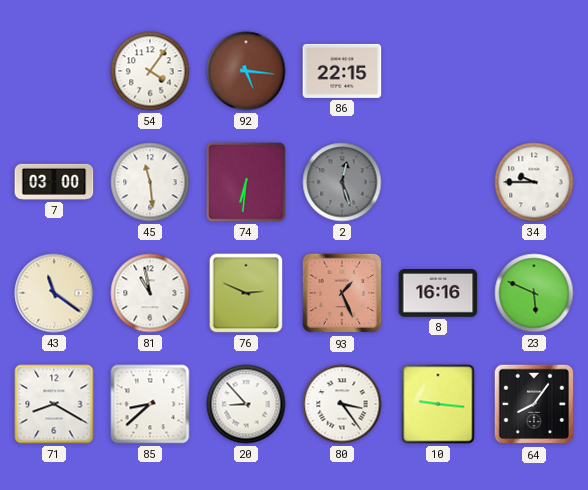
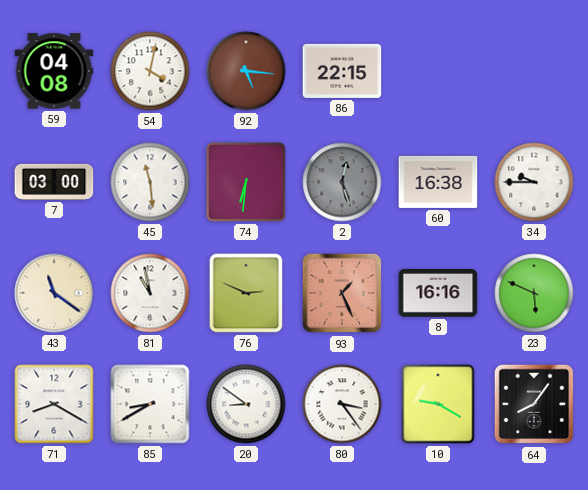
59: none -> 04:08
54: 4:06 -> 4:02
60: none -> 16:38
85: 8:38 -> 8:40
20: 8:53 -> 8:51
10: 9:16 -> 9:20
